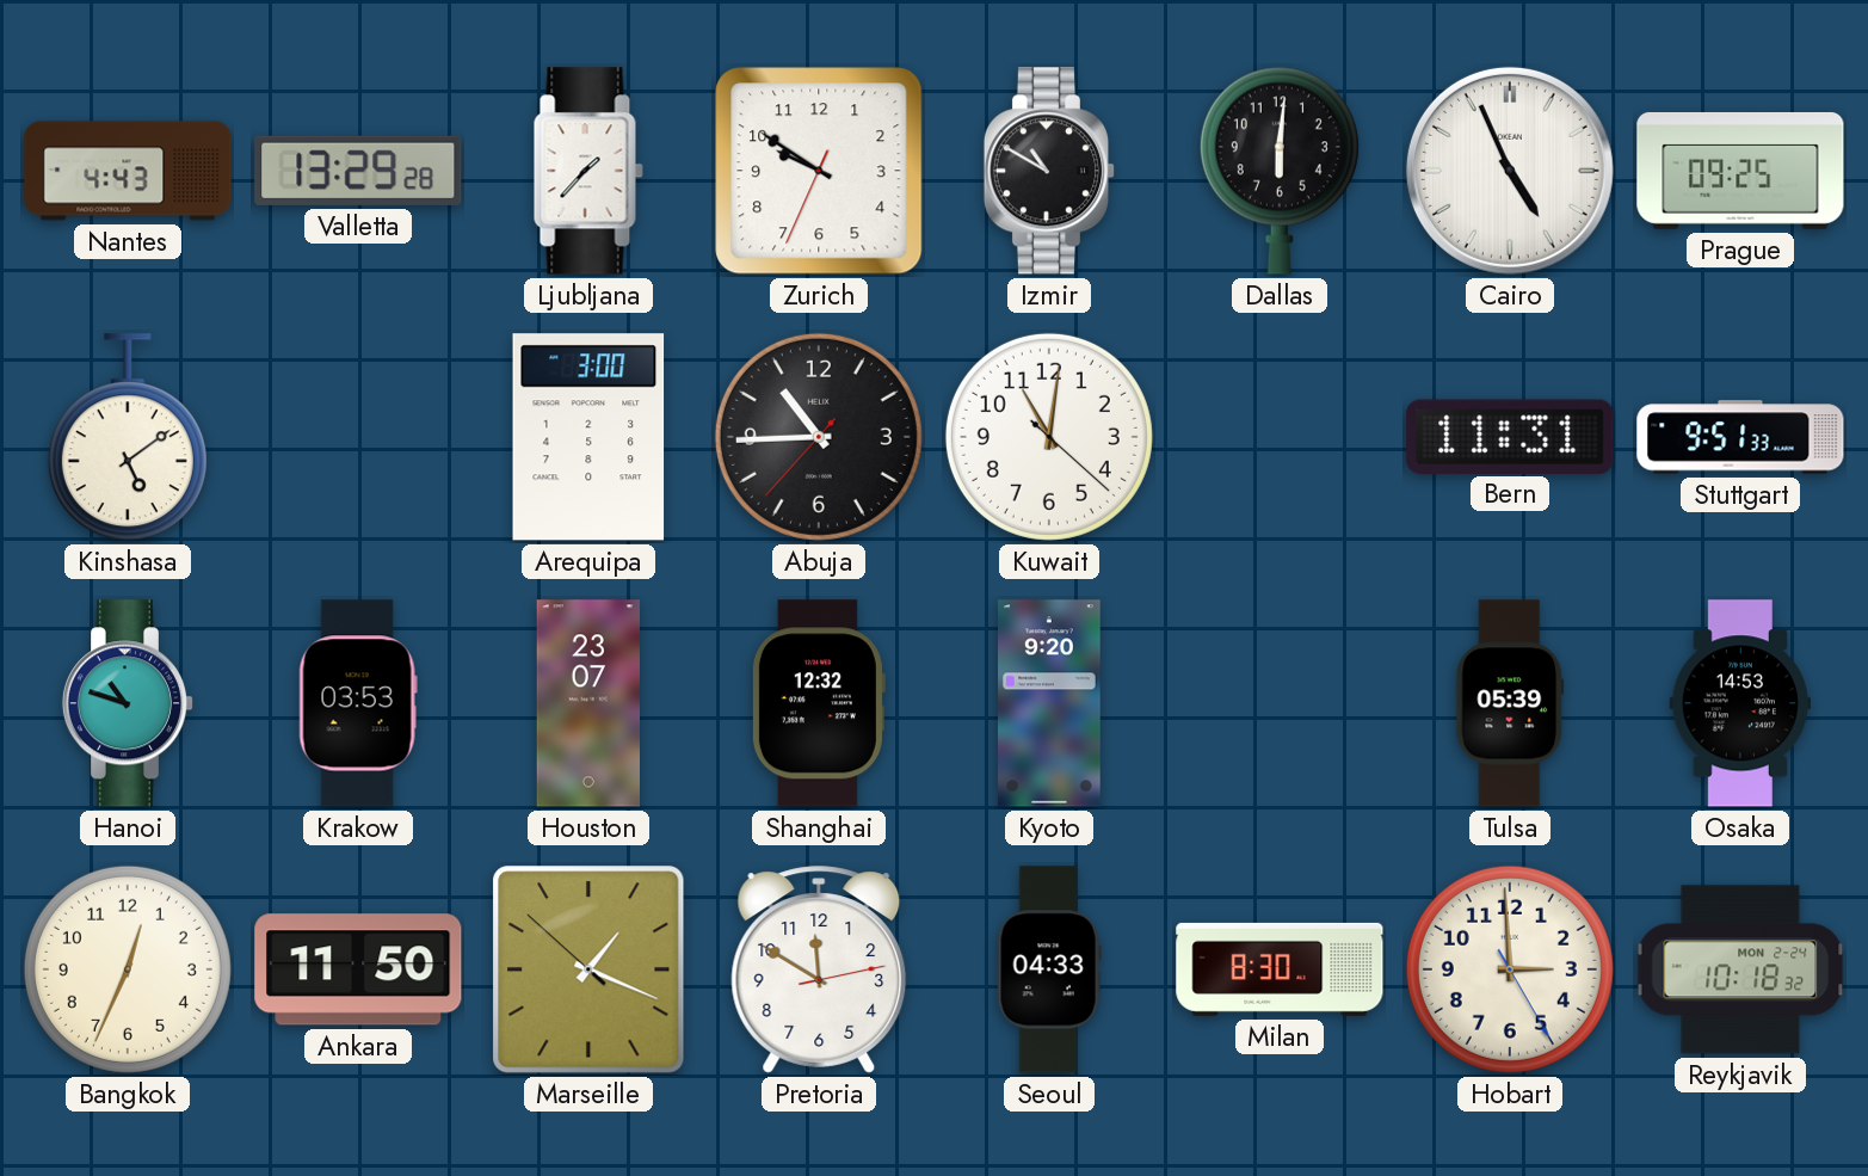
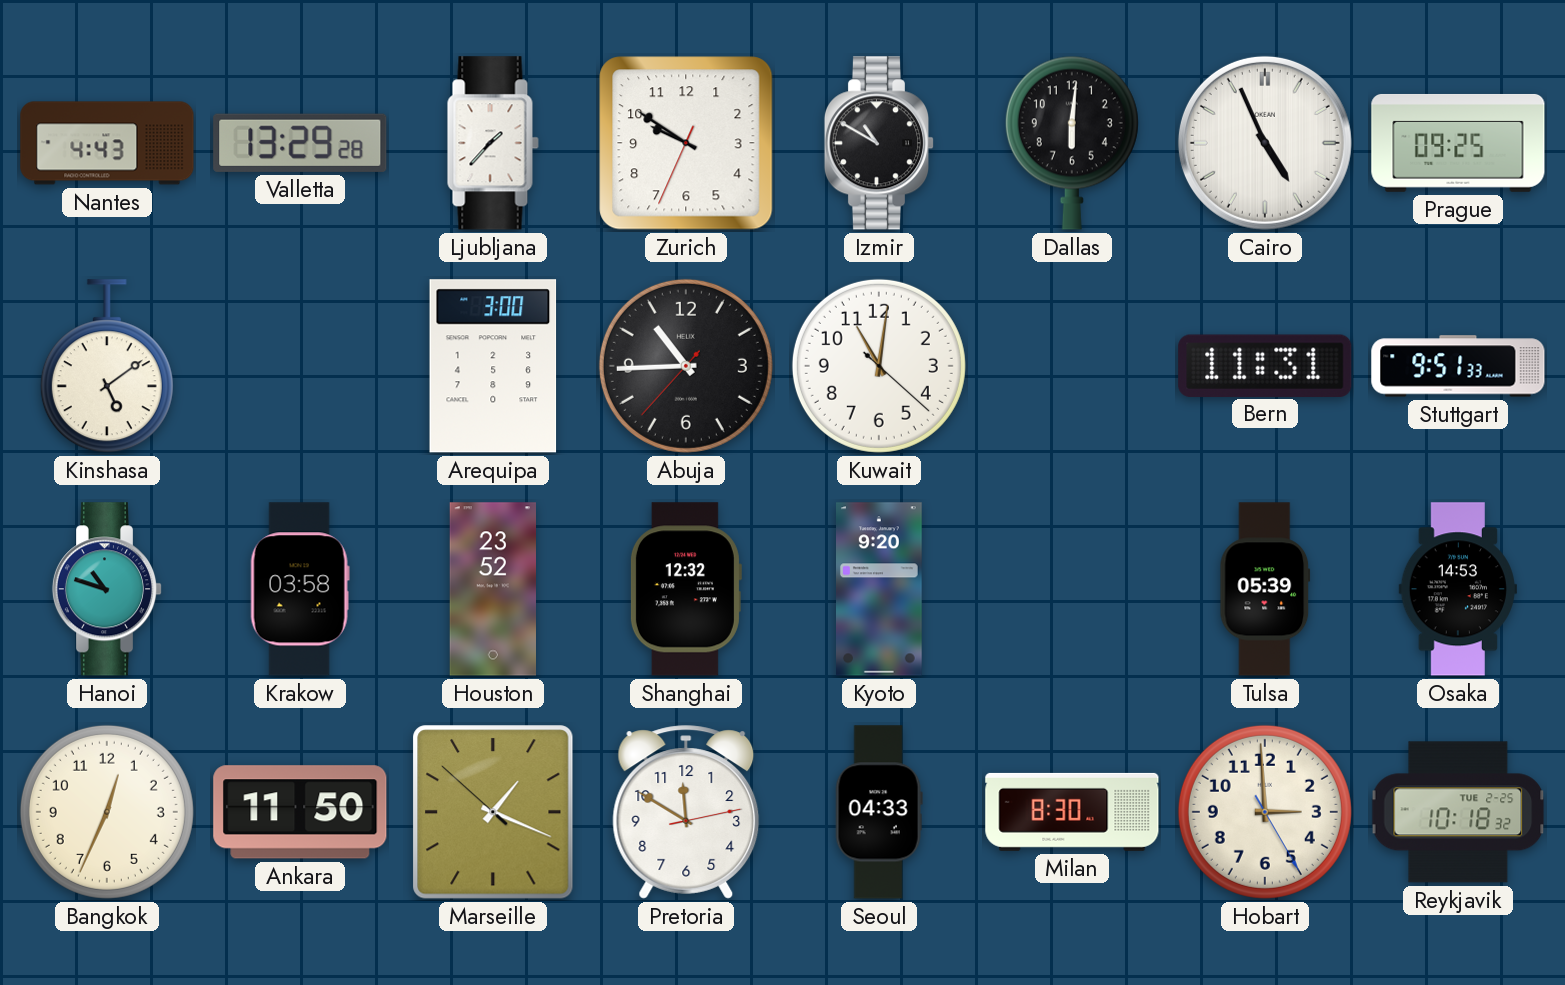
Krakow: 03:53 -> 03:58
Houston: 23:07 -> 23:52
Reykjavik date: MON 2-24 -> TUE 2-25
